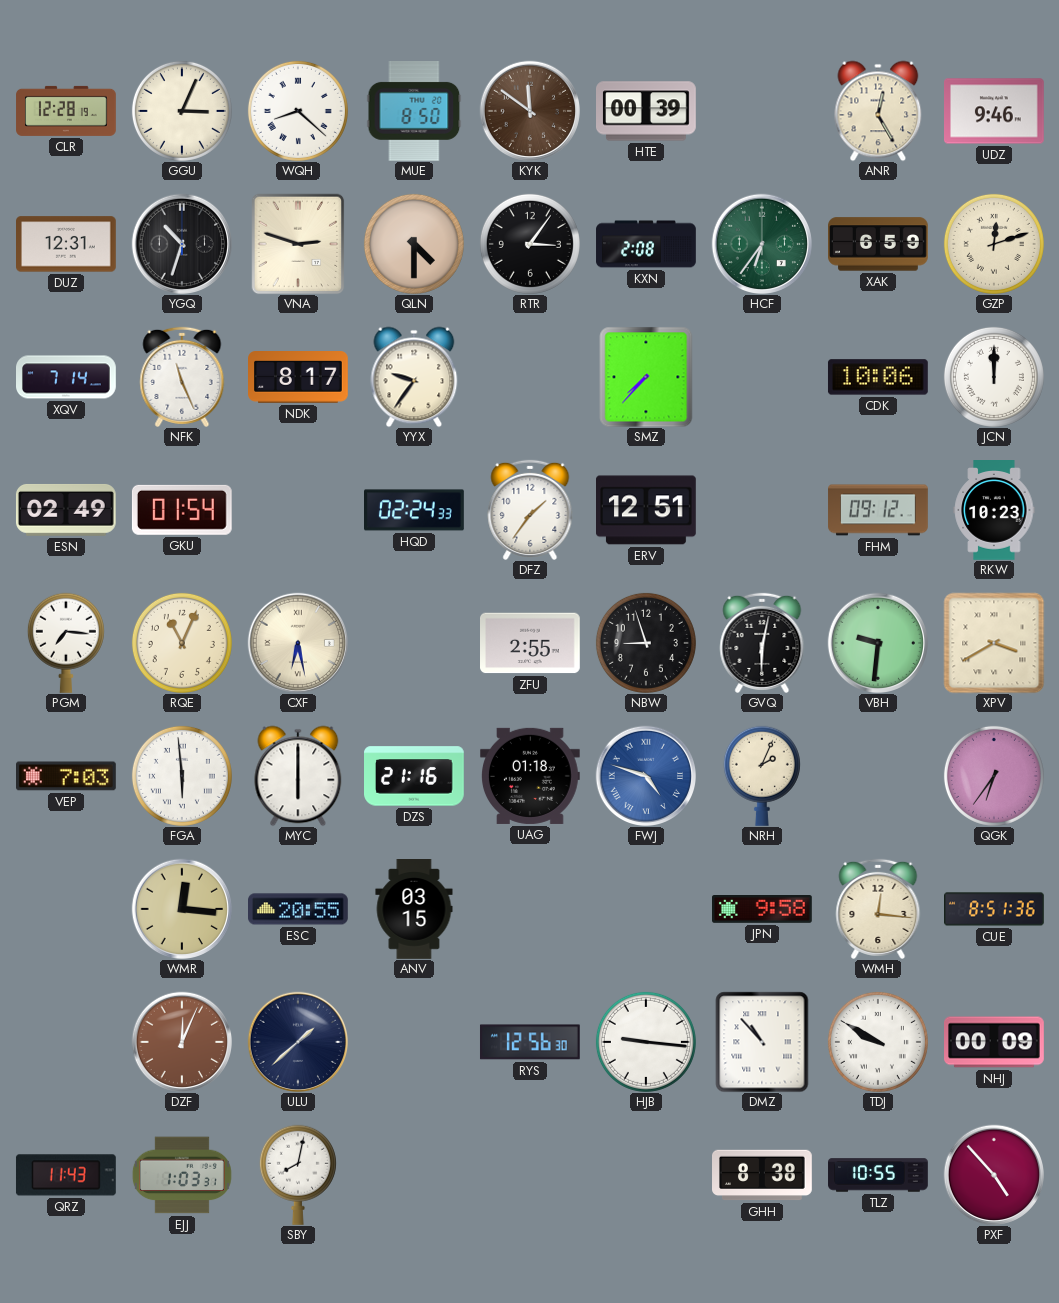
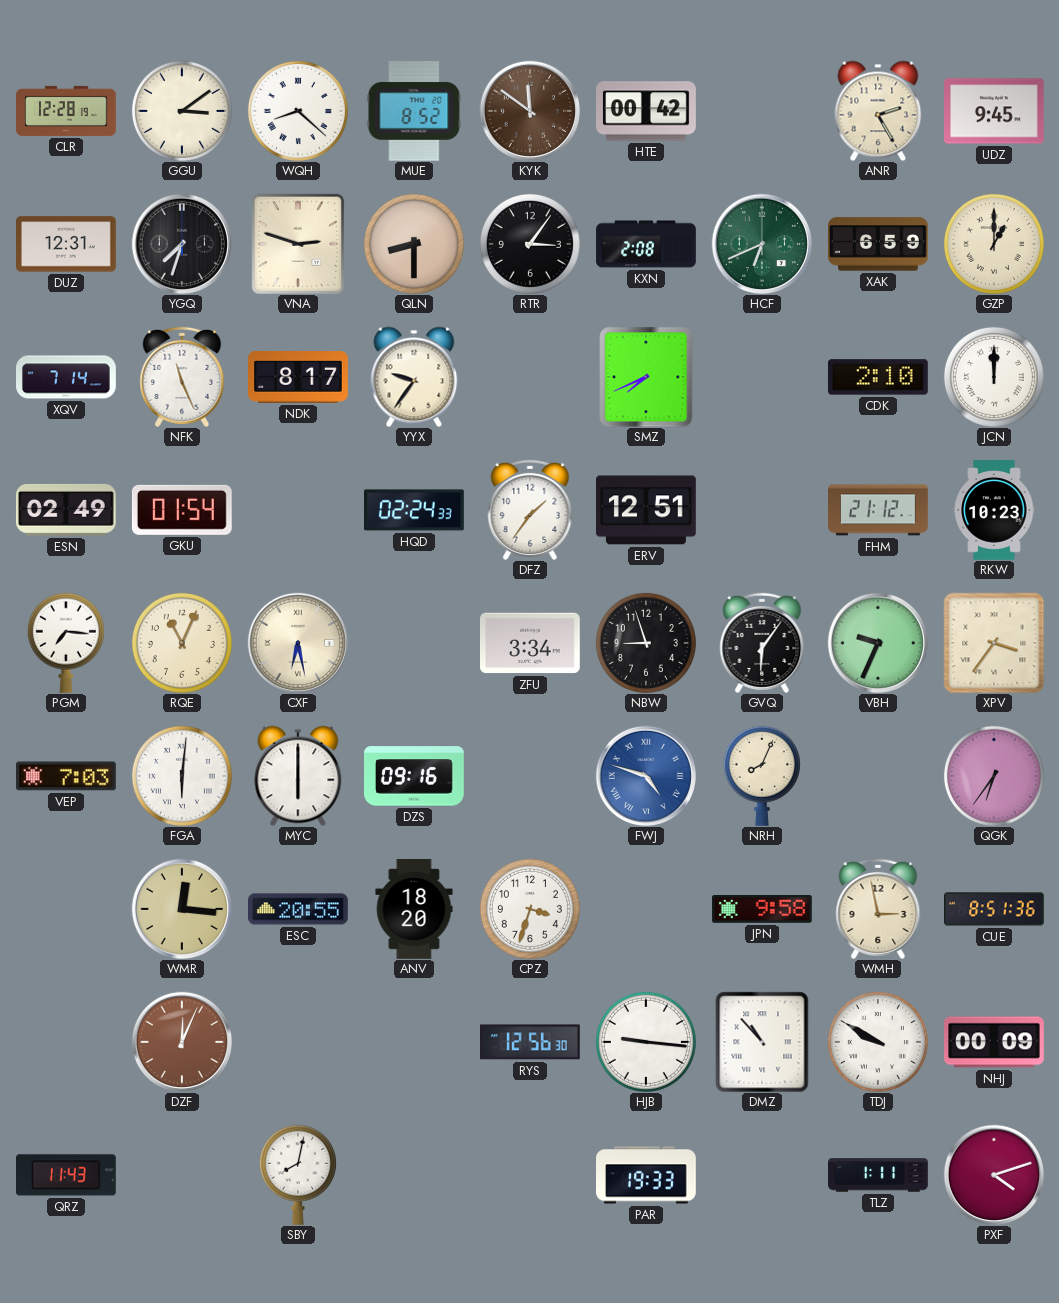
GGU: 3:04 -> 3:09
MUE: 8:50 -> 8:52
HTE: 00:39 -> 00:42
ANR: 12:25 -> 2:25
UDZ: 9:46 -> 9:45
YGQ: 10:33 -> 7:33
QLN: 4:30 -> 8:30
HCF: 6:36 -> 6:41
GZP: 12:12 -> 1:00
SMZ: 7:37 -> 7:41
CDK: 10:06 -> 2:10
FHM: 09:12 -> 21:12
ZFU: 2:55 -> 3:34
GVQ: 6:02 -> 6:06
VBH: 9:31 -> 9:34
XPV: 3:40 -> 3:36
FGA: 5:59 -> 6:01
DZS: 21:16 -> 09:16
UAG: 01:18 -> none
NRH: 2:04 -> 8:04
ANV: 03:15 -> 18:20
CPZ: none -> 3:33
WMH: 12:16 -> 2:58
ULU: 1:38 -> none
EJJ: 1:03 -> none
PAR: none -> 19:33
GHH: 8:38 -> none
TLZ: 10:55 -> 1:11
PXF: 4:53 -> 4:12
